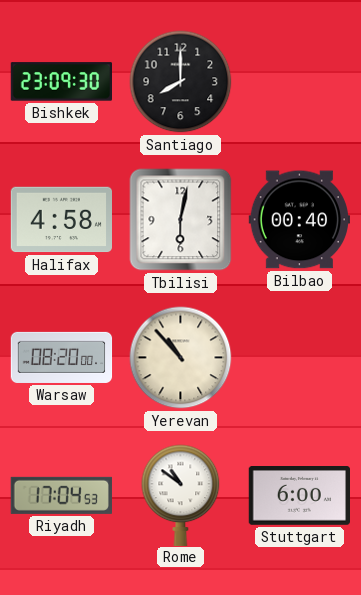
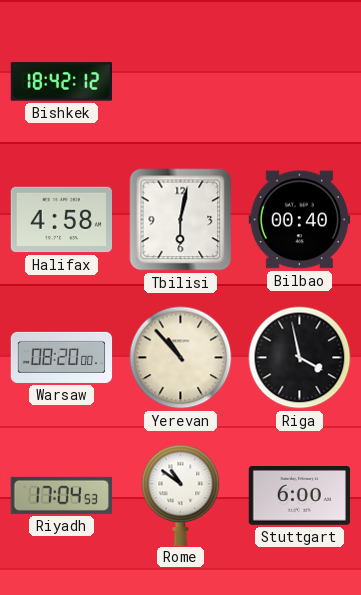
Bishkek: 23:09 -> 18:42
Santiago: 8:00 -> none
Riga: none -> 3:58
